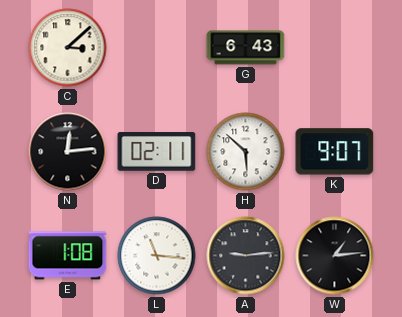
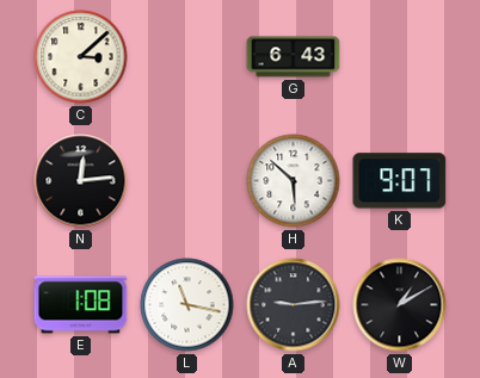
D: 02:11 -> none
L: 11:16 -> 11:17
W: 1:14 -> 1:10
